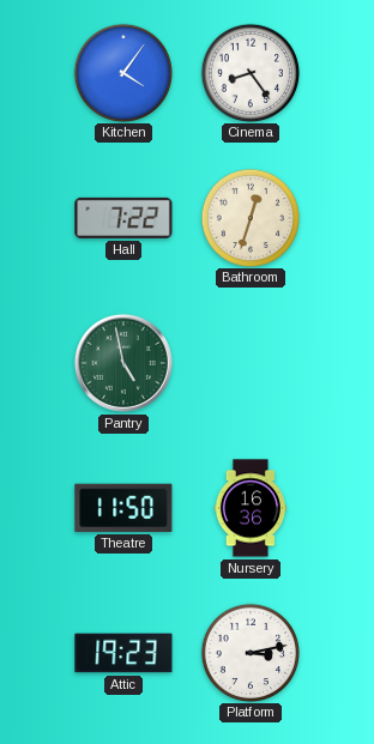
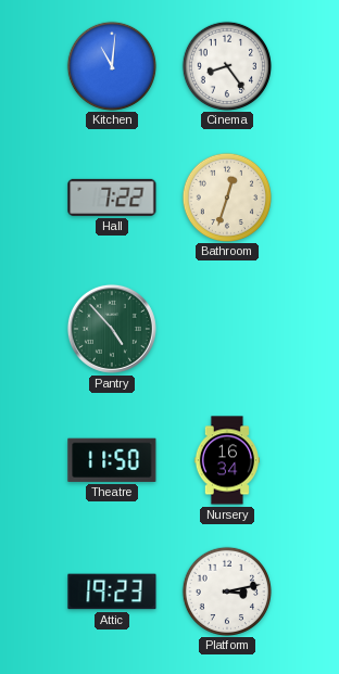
Kitchen: 4:06 -> 11:01
Pantry: 4:58 -> 4:53
Nursery: 16:36 -> 16:34
